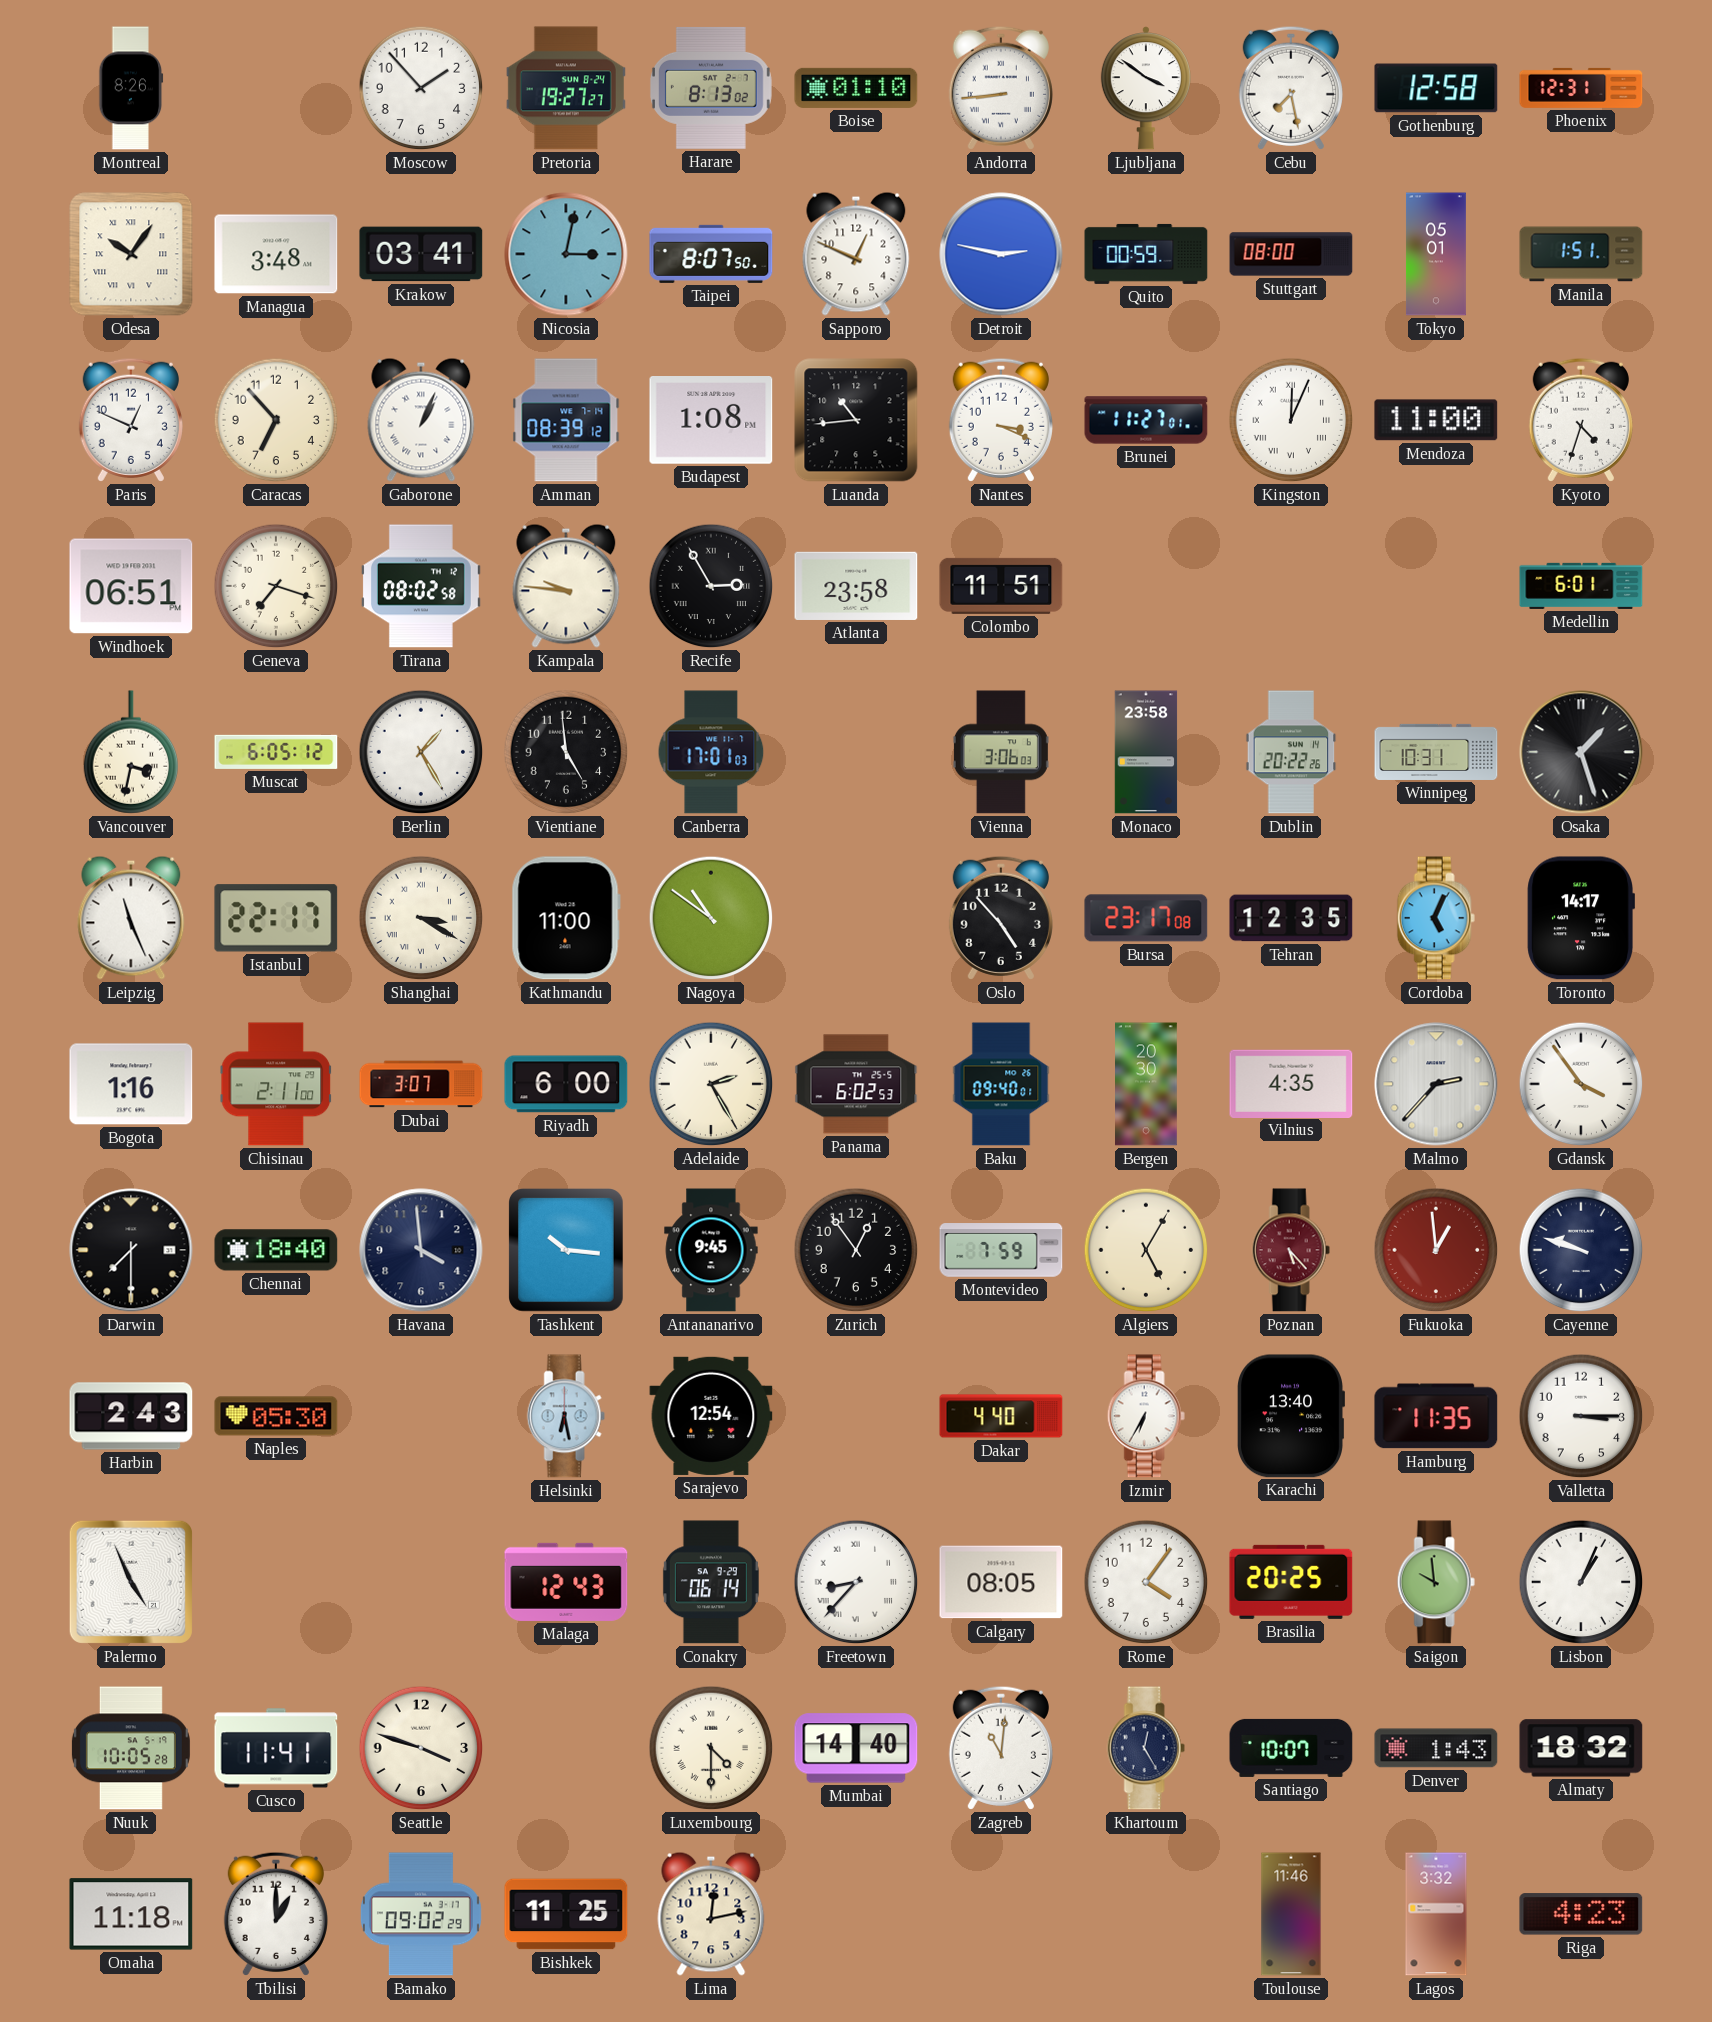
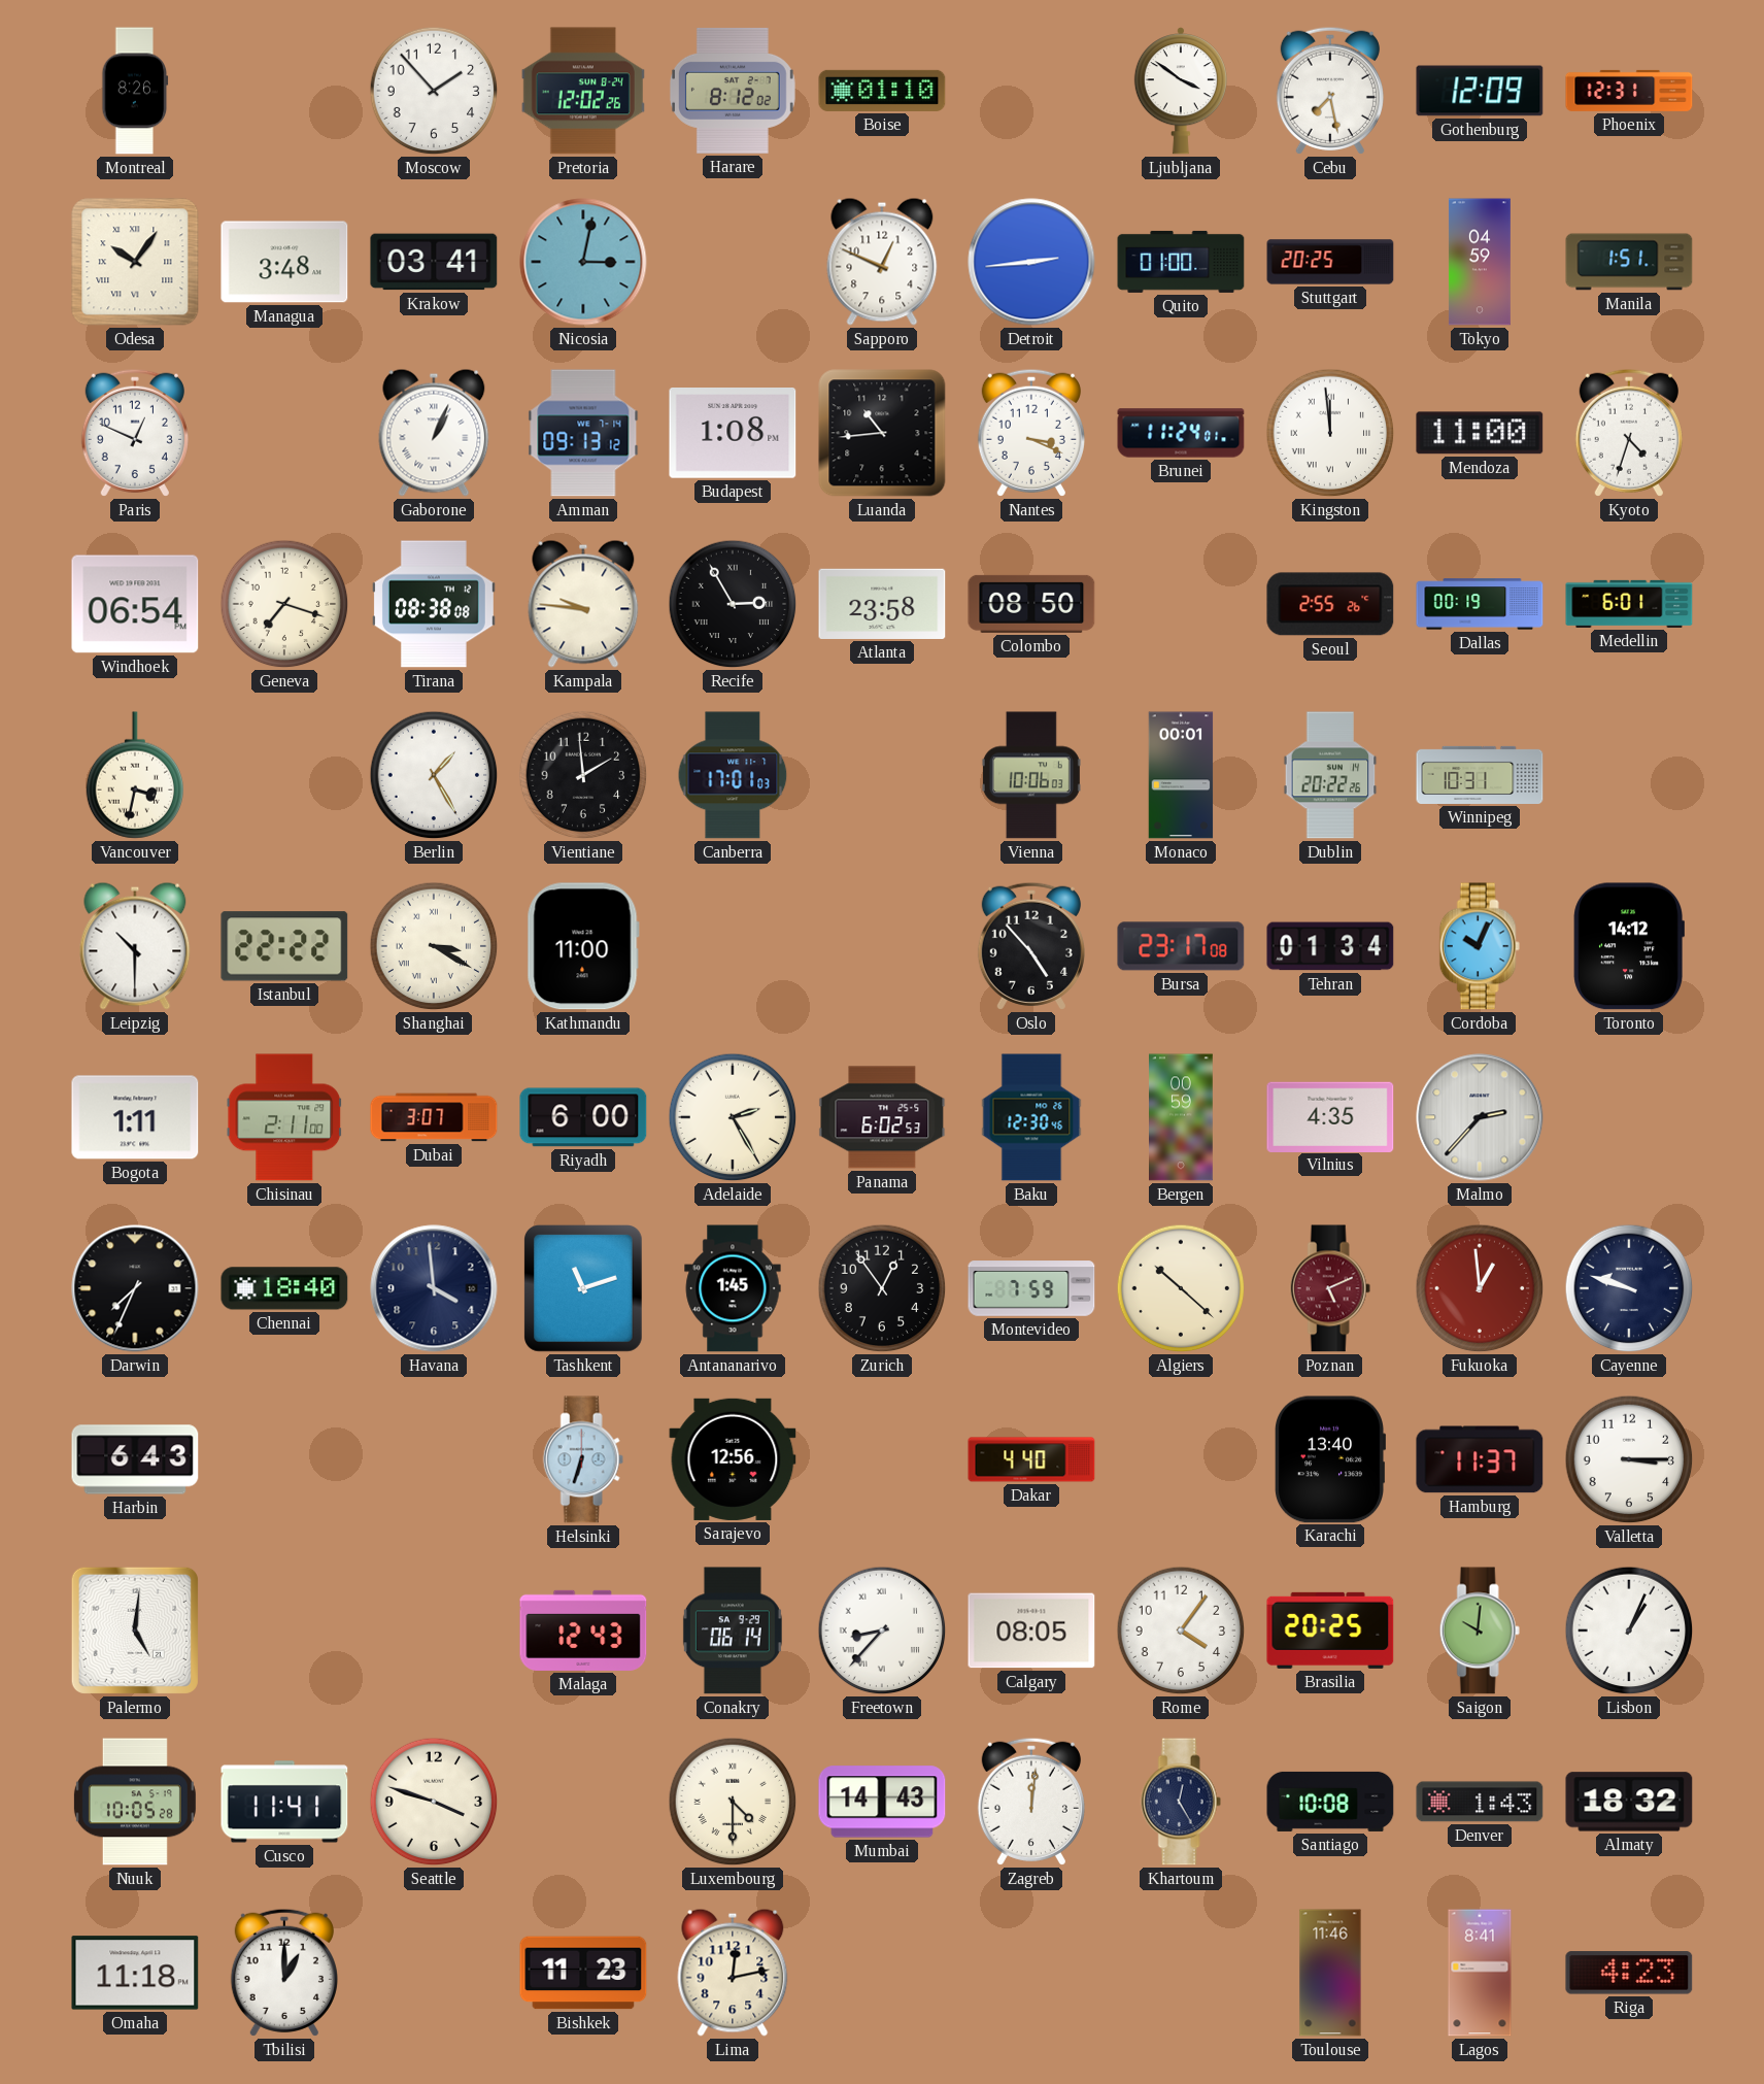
Pretoria: 19:27 -> 12:02
Harare: 8:13 -> 8:12
Andorra: 8:44 -> none
Gothenburg: 12:58 -> 12:09
Taipei: 8:07 -> none
Detroit: 2:47 -> 2:44
Quito: 00:59 -> 01:00
Stuttgart: 08:00 -> 20:25
Tokyo: 05:01 -> 04:59
Caracas: 6:53 -> none
Amman: 08:39 -> 09:13
Brunei: 11:27 -> 11:24
Kingston: 12:04 -> 11:59
Windhoek: 06:51 -> 06:54
Tirana: 08:02 -> 08:38
Colombo: 11:51 -> 08:50
Seoul: none -> 2:55
Dallas: none -> 00:19
Muscat: 6:05 -> none
Vientiane: 4:59 -> 1:59
Vienna: 3:06 -> 10:06
Monaco: 23:58 -> 00:01
Osaka: 1:27 -> none
Leipzig: 11:26 -> 10:30
Istanbul: 22:17 -> 22:22
Nagoya: 10:51 -> none
Tehran: 12:35 -> 01:34
Cordoba: 5:04 -> 10:04
Toronto: 14:17 -> 14:12
Bogota: 1:16 -> 1:11
Baku: 09:40 -> 12:30
Bergen: 20:30 -> 00:59
Gdansk: 3:54 -> none
Darwin: 7:30 -> 7:34
Tashkent: 10:16 -> 11:12
Antananarivo: 9:45 -> 1:45
Algiers: 5:05 -> 10:22
Poznan: 5:23 -> 5:11
Harbin: 2:43 -> 6:43
Naples: 05:30 -> none
Helsinki: 6:28 -> 6:33
Sarajevo: 12:54 -> 12:56
Izmir: 6:35 -> none
Hamburg: 11:35 -> 11:37
Palermo: 4:56 -> 5:01
Saigon: 9:59 -> 10:01
Mumbai: 14:40 -> 14:43
Zagreb: 11:01 -> 12:01
Santiago: 10:07 -> 10:08
Bamako: 09:02 -> none
Bishkek: 11:25 -> 11:23
Lagos: 3:32 -> 8:41
